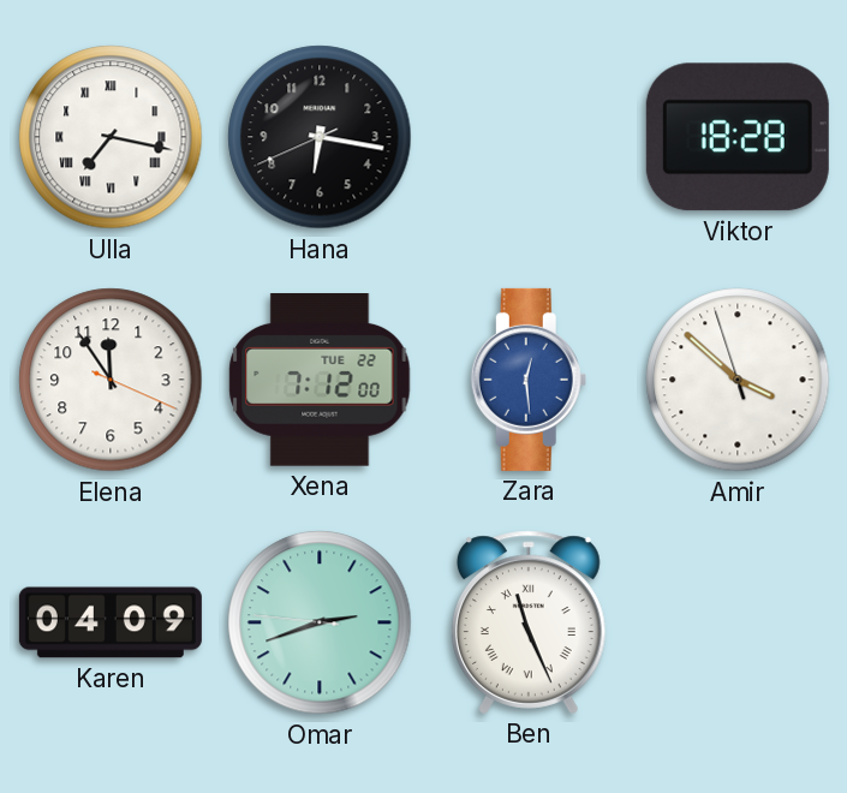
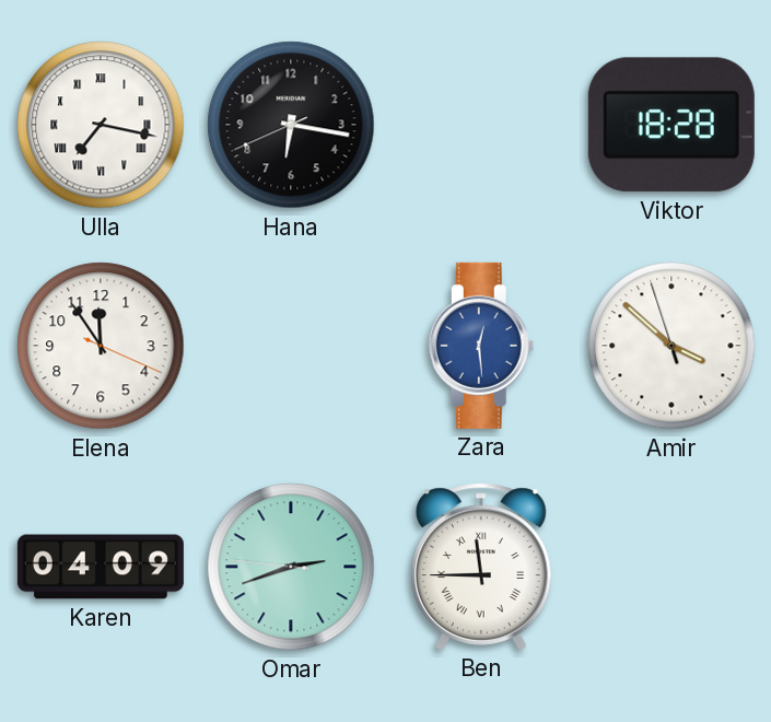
Xena: 7:12 -> none
Ben: 11:26 -> 11:45
